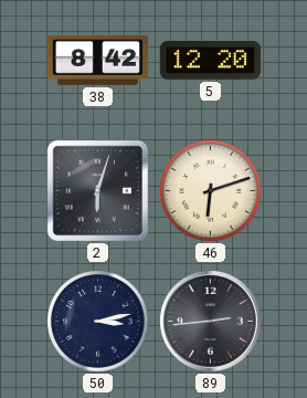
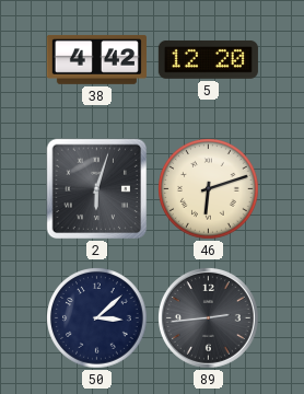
38: 8:42 -> 4:42
50: 3:13 -> 3:08
